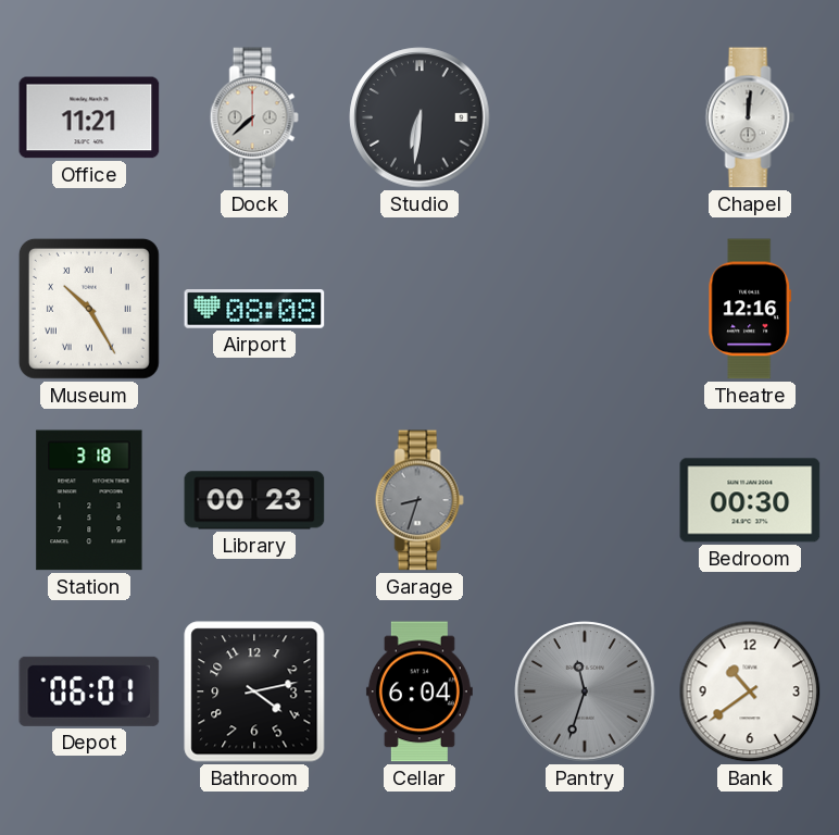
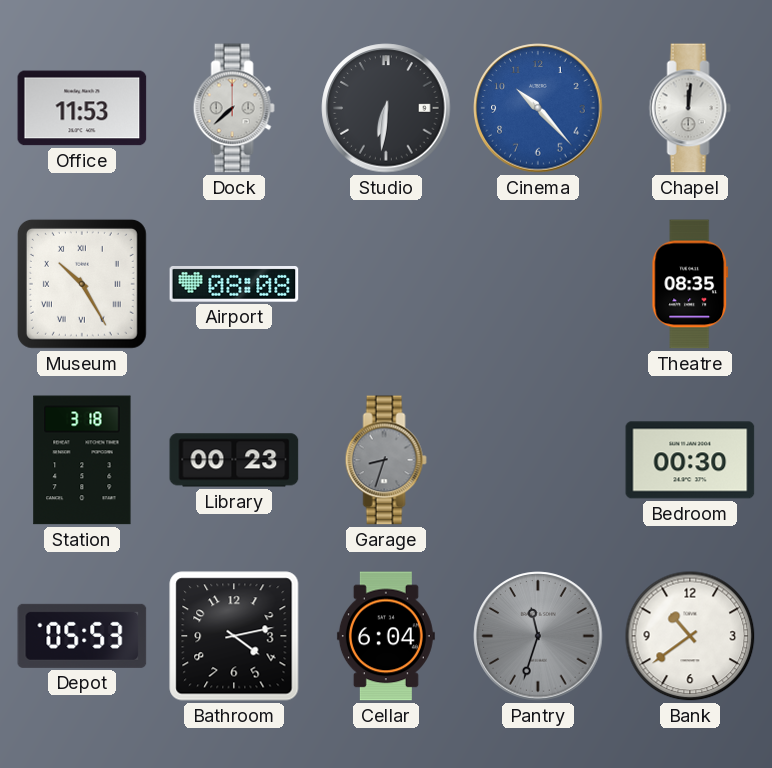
Office: 11:21 -> 11:53
Cinema: none -> 10:23
Theatre: 12:16 -> 08:35
Depot: 06:01 -> 05:53
